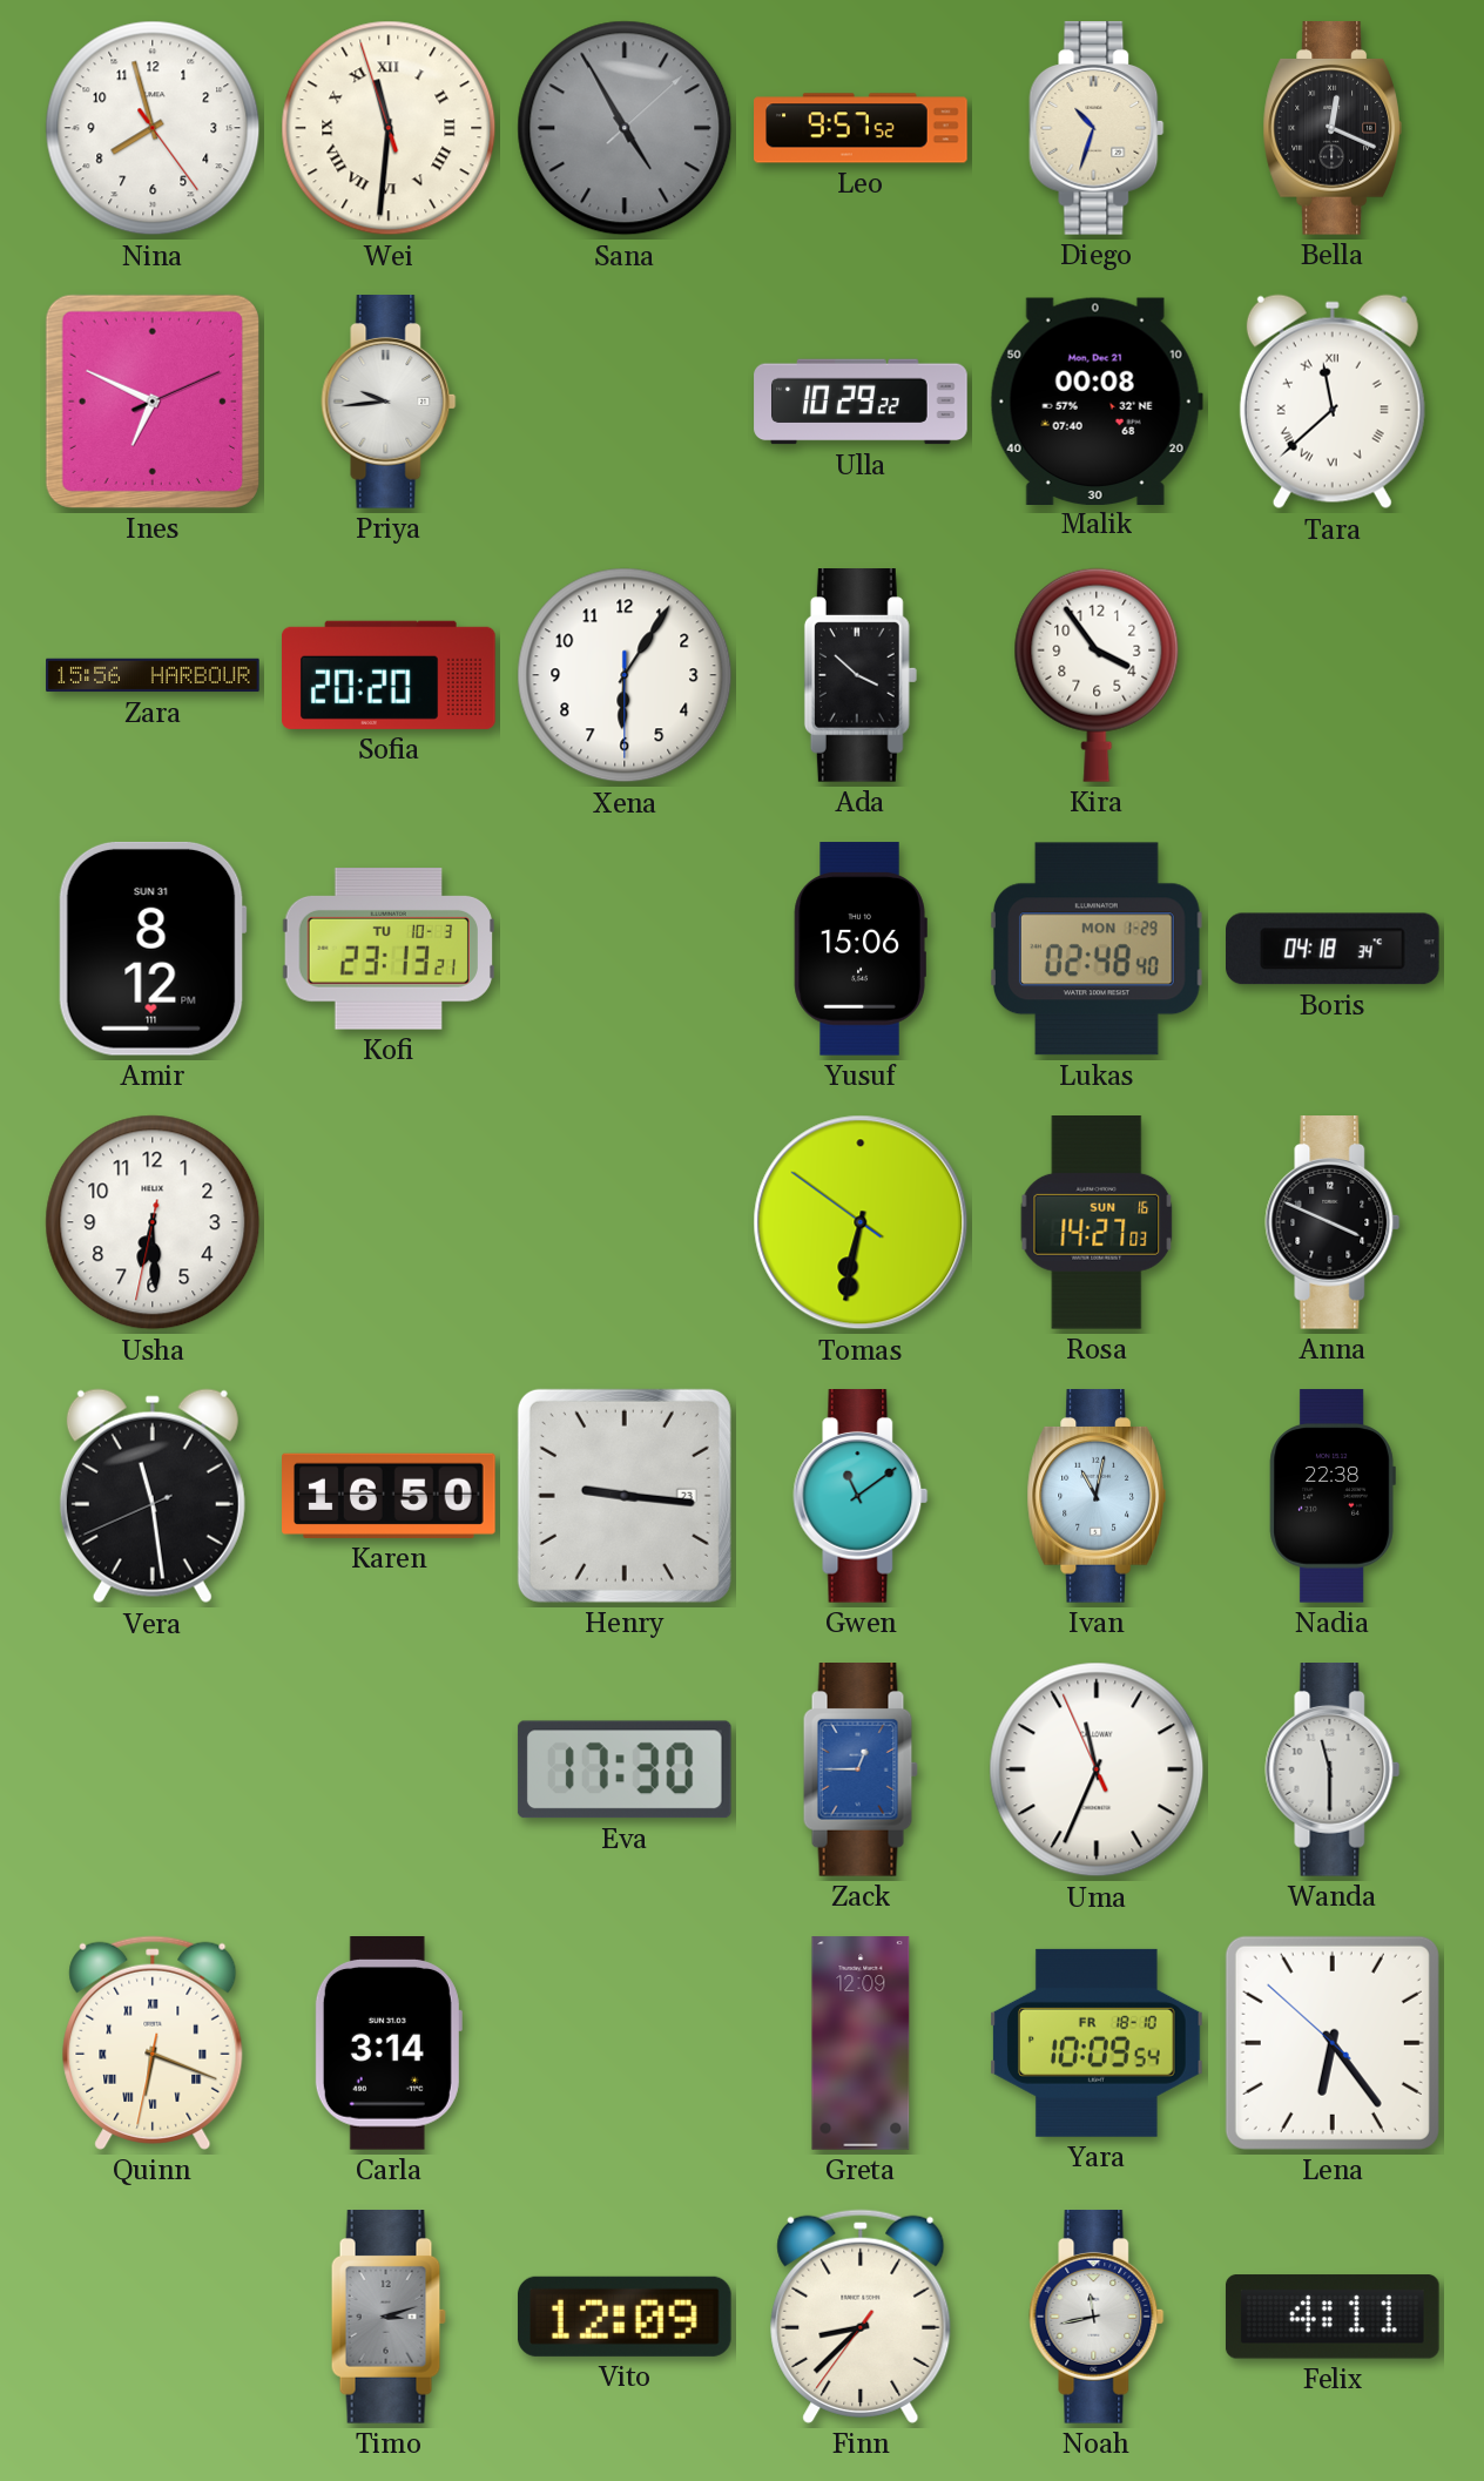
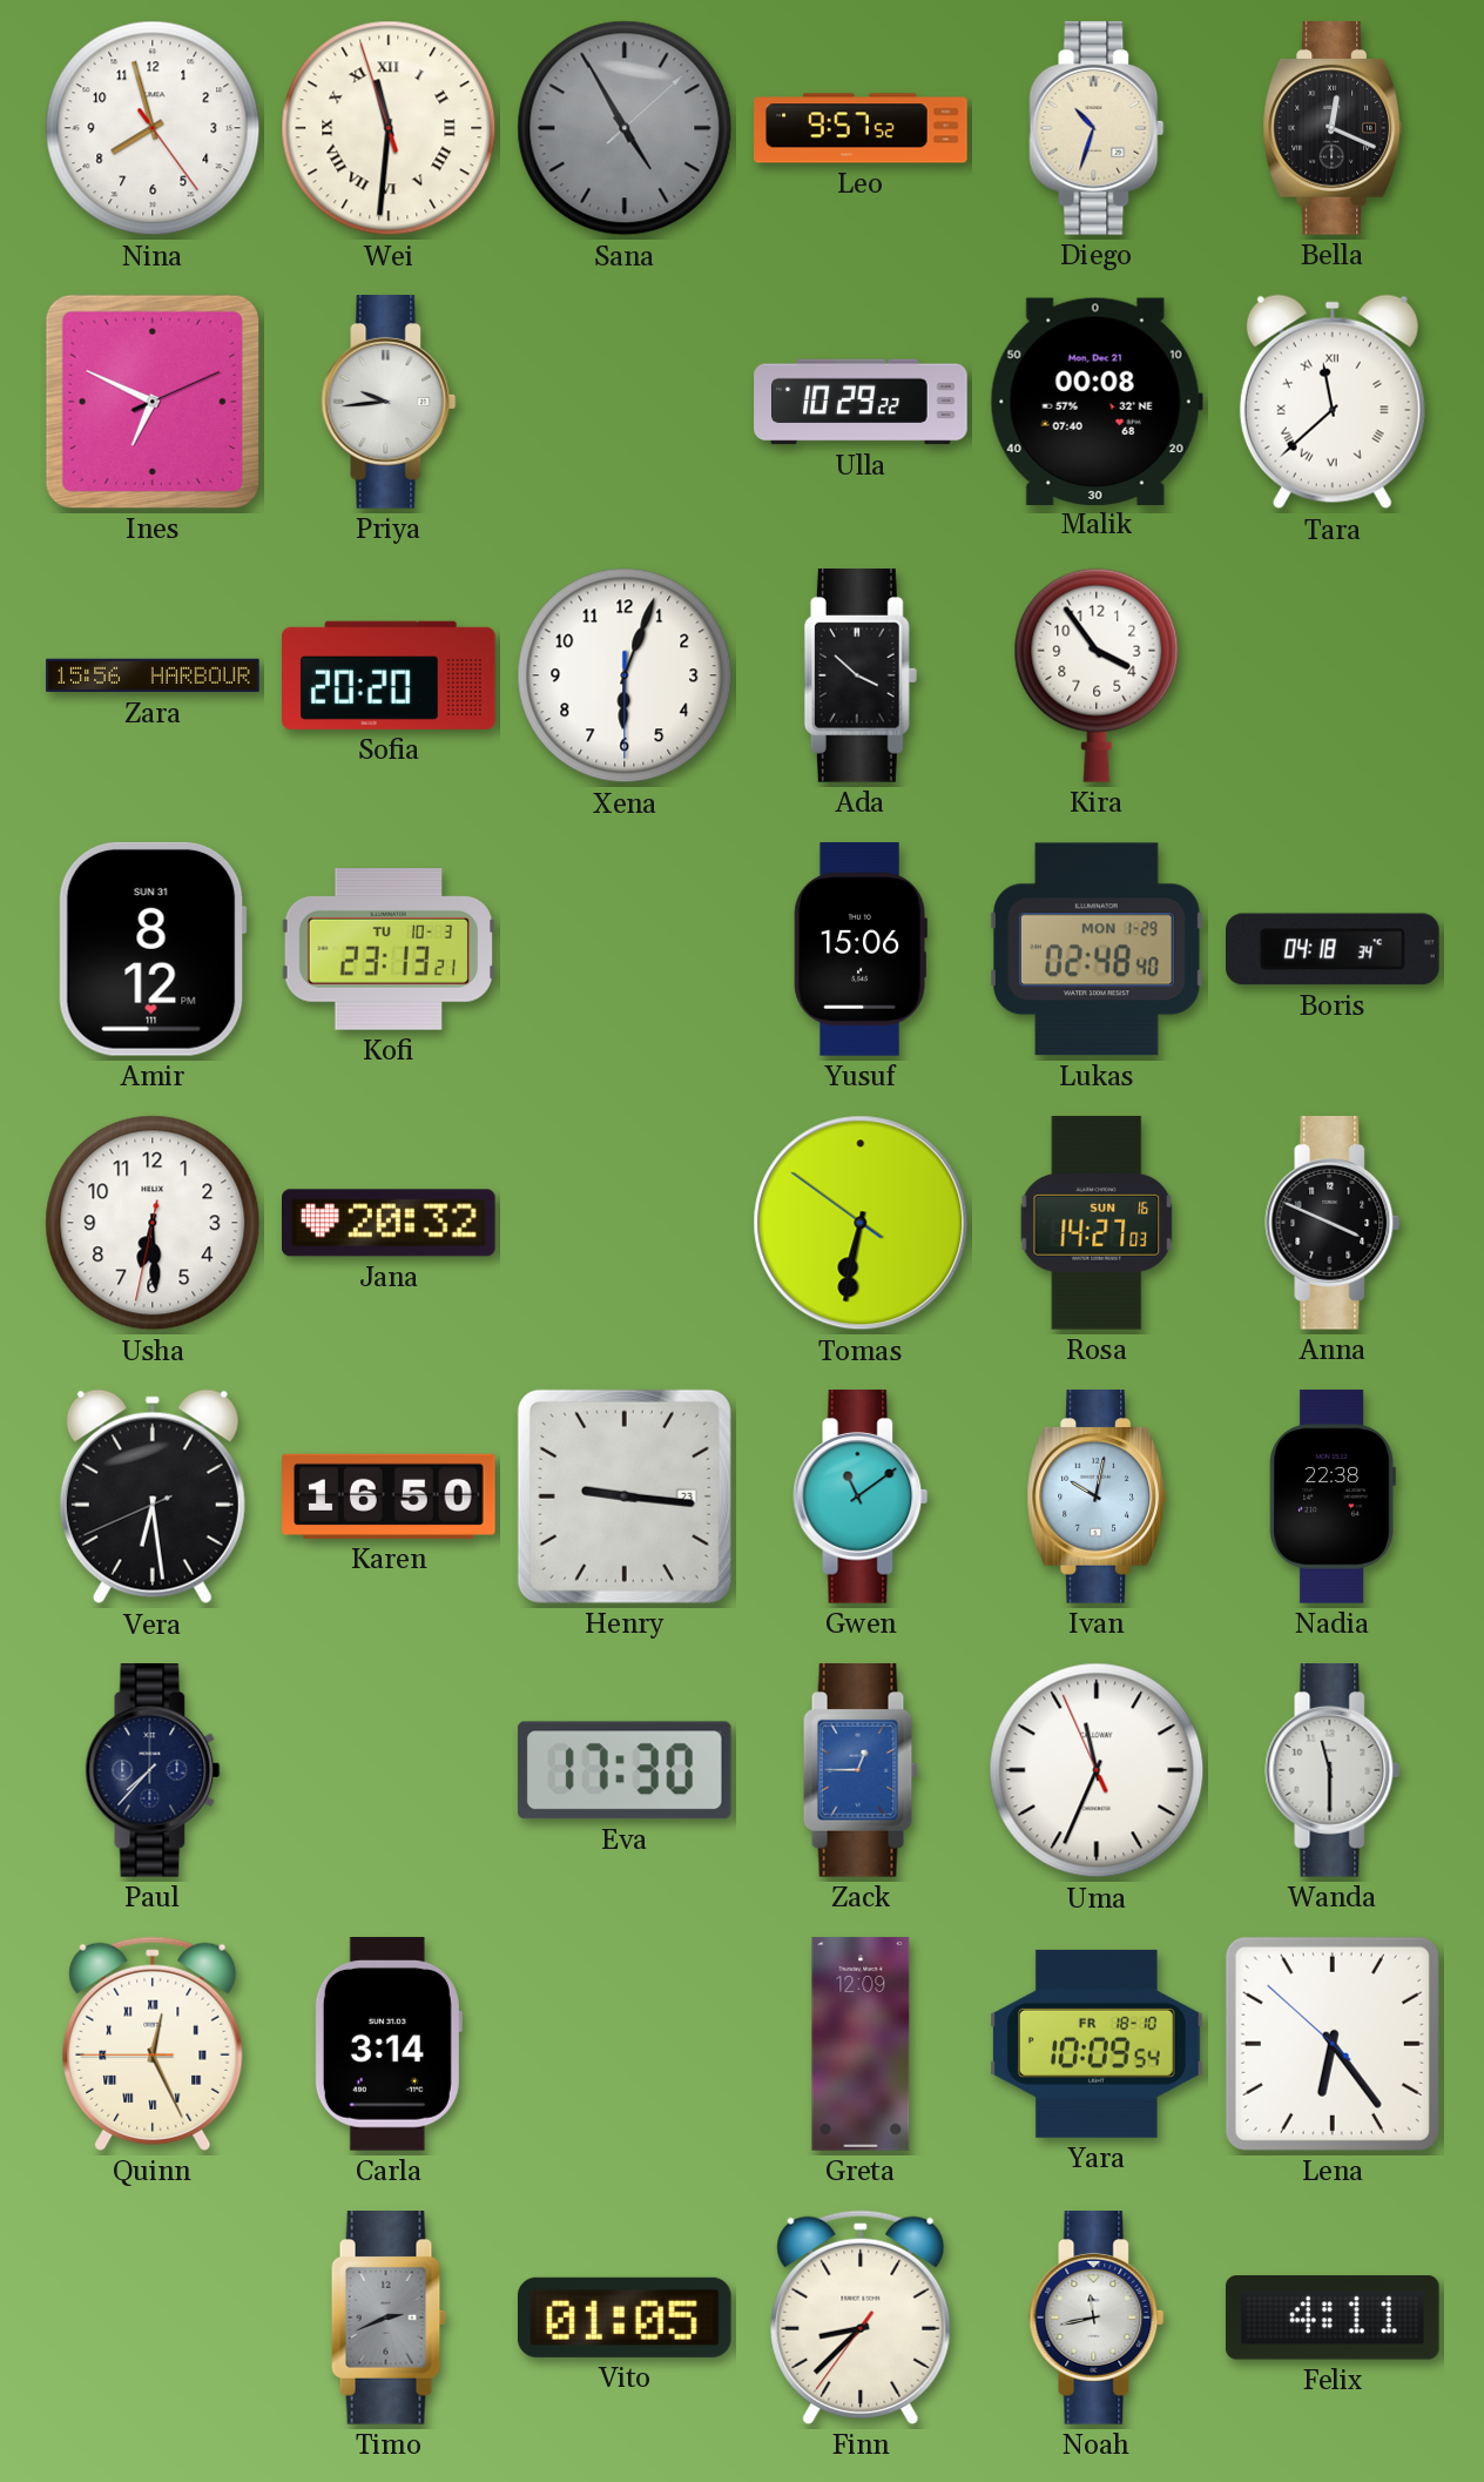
Xena: 6:05 -> 6:03
Jana: none -> 20:32
Vera: 11:28 -> 6:28
Ivan: 11:02 -> 10:02
Paul: none -> 7:37
Quinn: 6:18 -> 12:25
Timo: 3:12 -> 2:41
Vito: 12:09 -> 01:05
